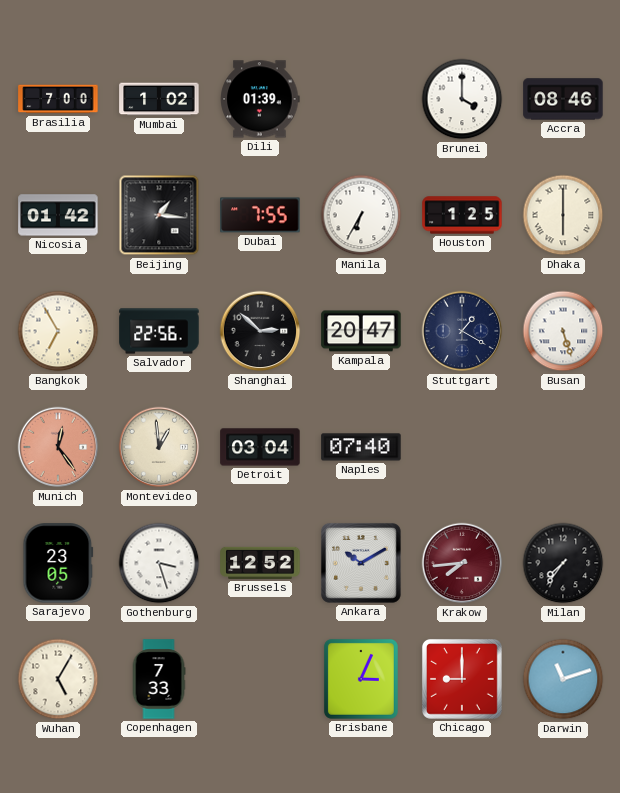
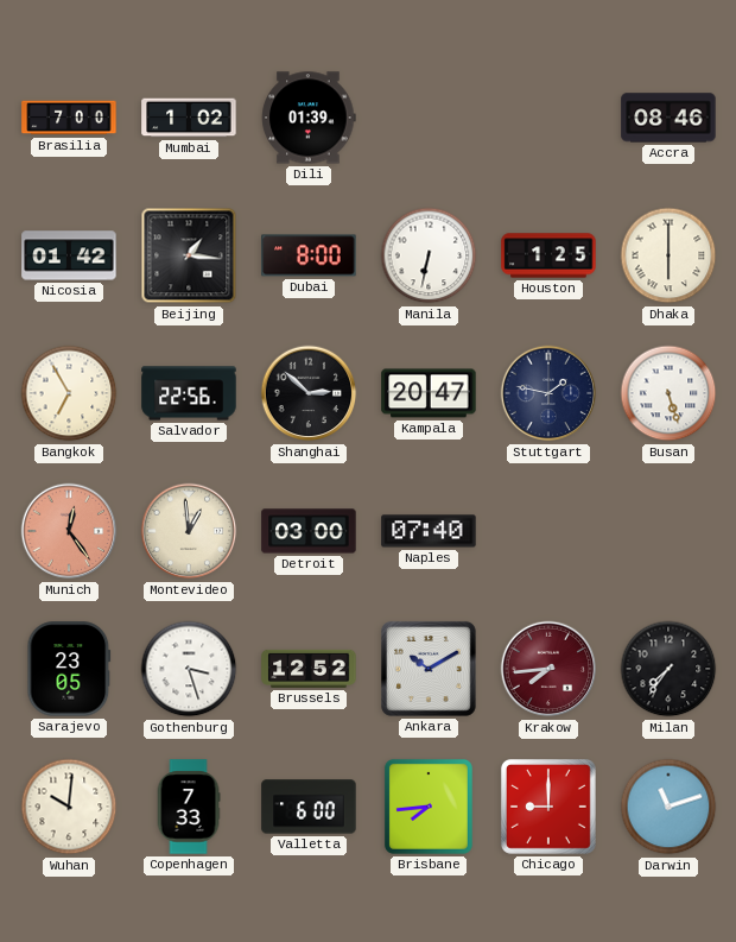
Brunei: 4:00 -> none
Dubai: 7:55 -> 8:00
Manila: 6:35 -> 6:32
Stuttgart: 1:20 -> 1:47
Detroit: 03:04 -> 03:00
Wuhan: 5:05 -> 10:01
Valletta: none -> 6:00
Brisbane: 3:04 -> 7:44
